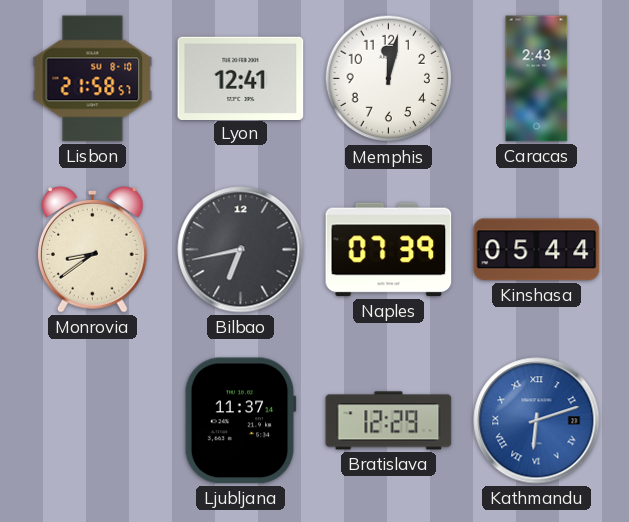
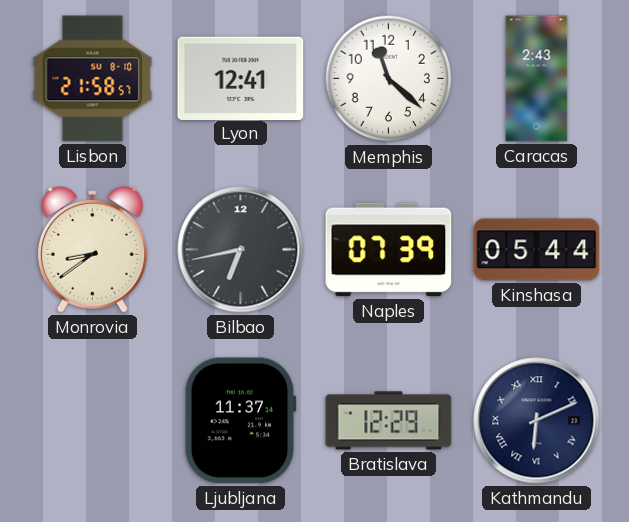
Memphis: 12:02 -> 11:22
Kathmandu: 6:12 -> 6:11
Kathmandu dial: blue -> navy
